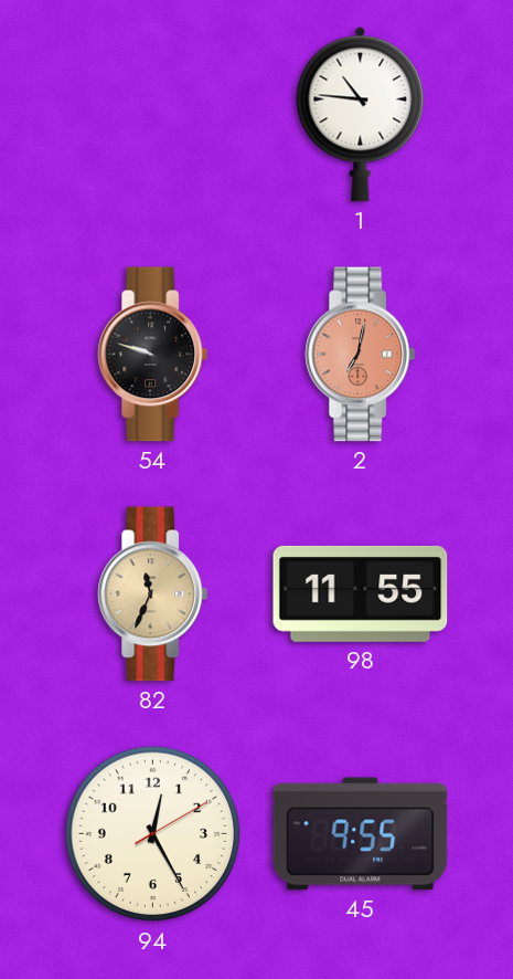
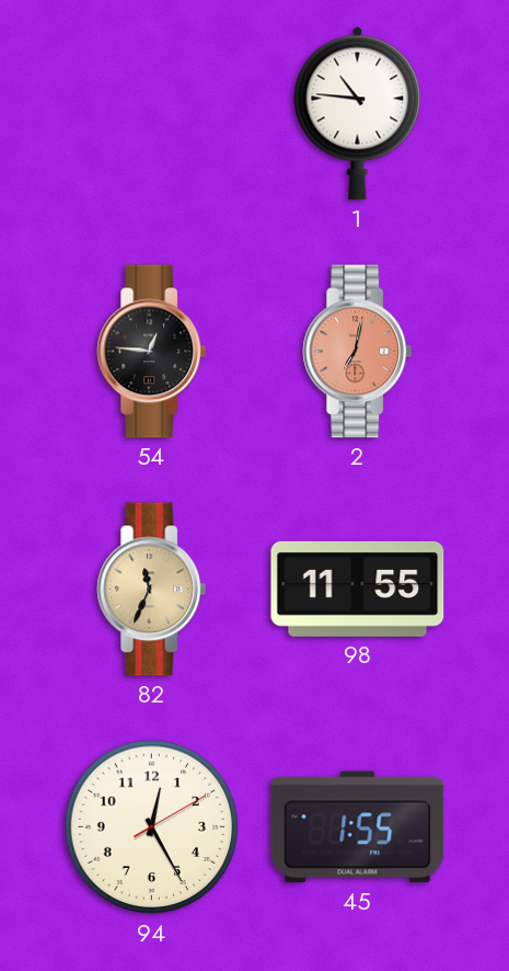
54: 9:48 -> 12:46
45: 9:55 -> 1:55
